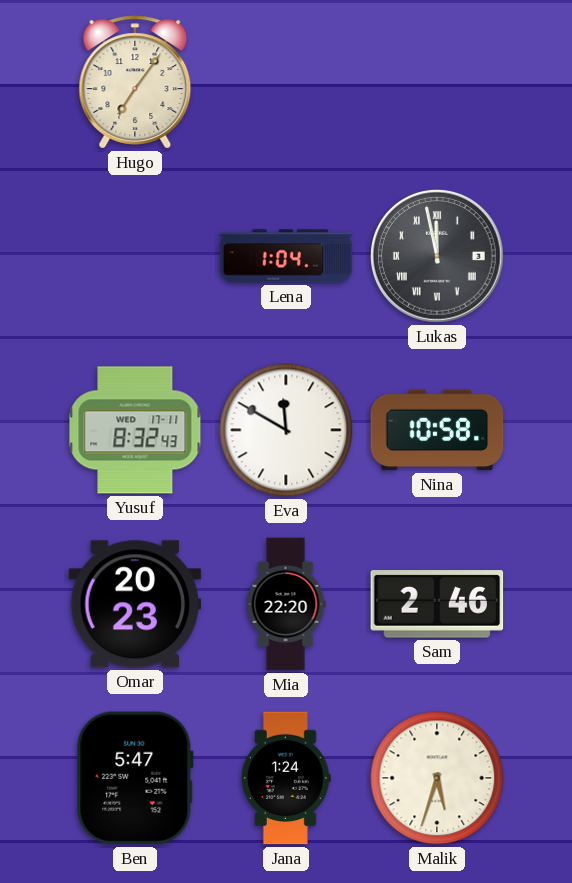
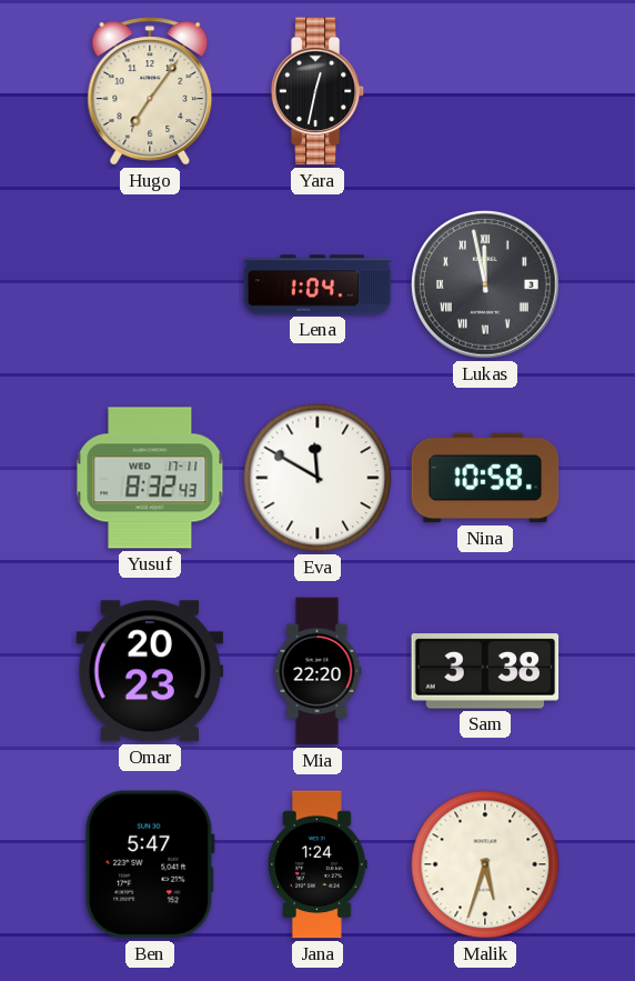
Yara: none -> 12:32
Sam: 2:46 -> 3:38
